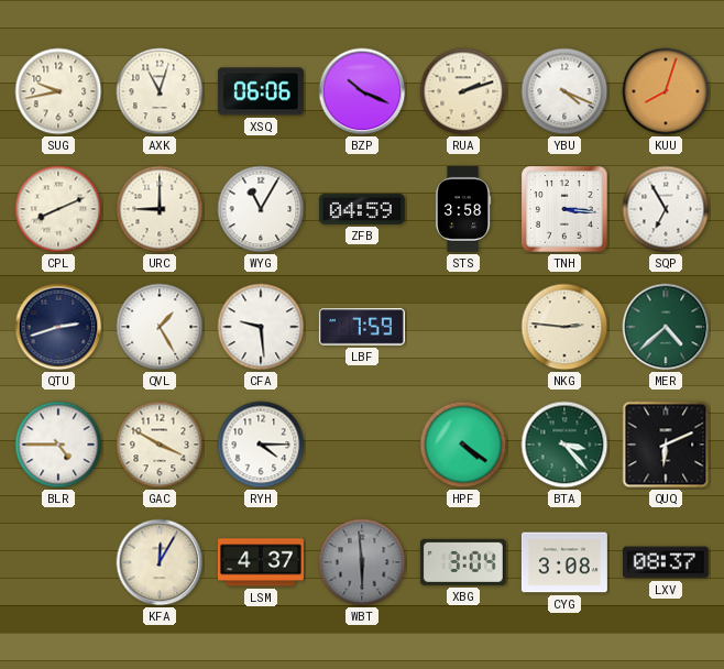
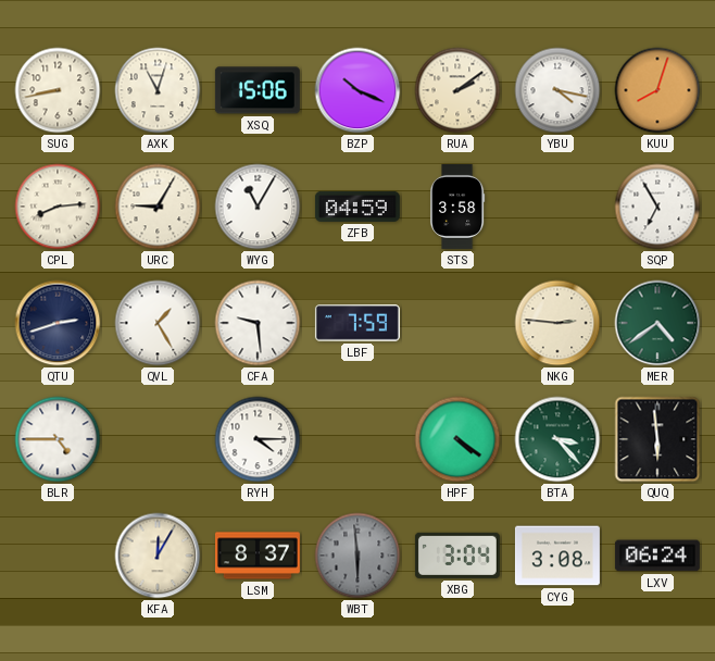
SUG: 9:43 -> 8:43
XSQ: 06:06 -> 15:06
RUA: 2:12 -> 2:09
YBU: 4:19 -> 4:17
CPL: 8:11 -> 8:14
URC: 9:00 -> 9:05
TNH: 3:16 -> none
MER: 4:38 -> 4:39
GAC: 3:50 -> none
QUQ: 6:11 -> 5:59
LSM: 4:37 -> 8:37
LXV: 08:37 -> 06:24
